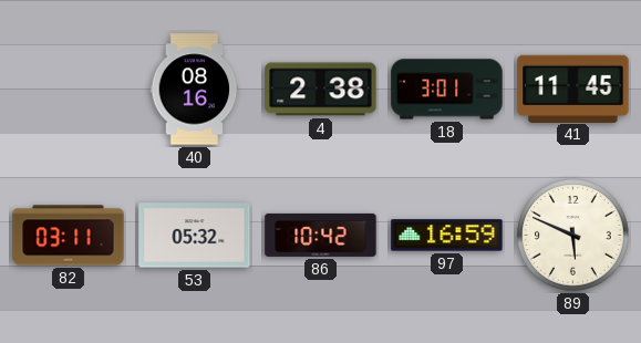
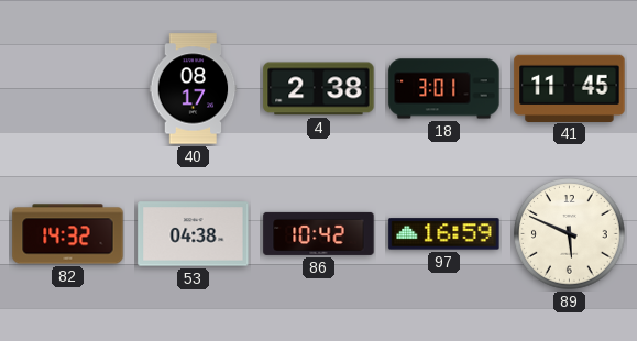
40: 08:16 -> 08:17
82: 03:11 -> 14:32
53: 05:32 -> 04:38
